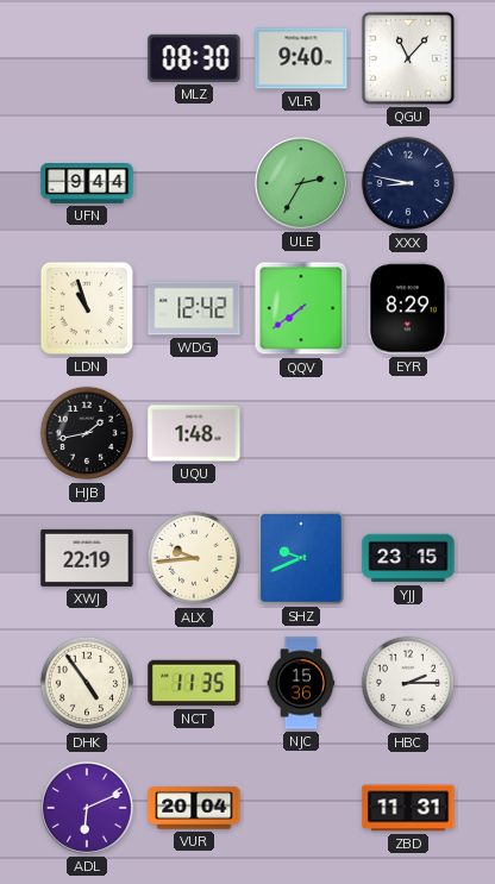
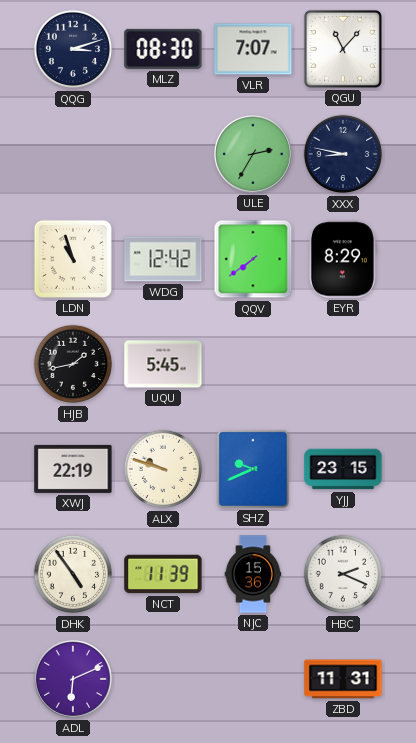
QQG: none -> 3:12
VLR: 9:40 -> 7:07
UFN: 9:44 -> none
UQU: 1:48 -> 5:45
ALX: 9:44 -> 9:48
NCT: 11:35 -> 11:39
HBC: 2:15 -> 2:19
VUR: 20:04 -> none
